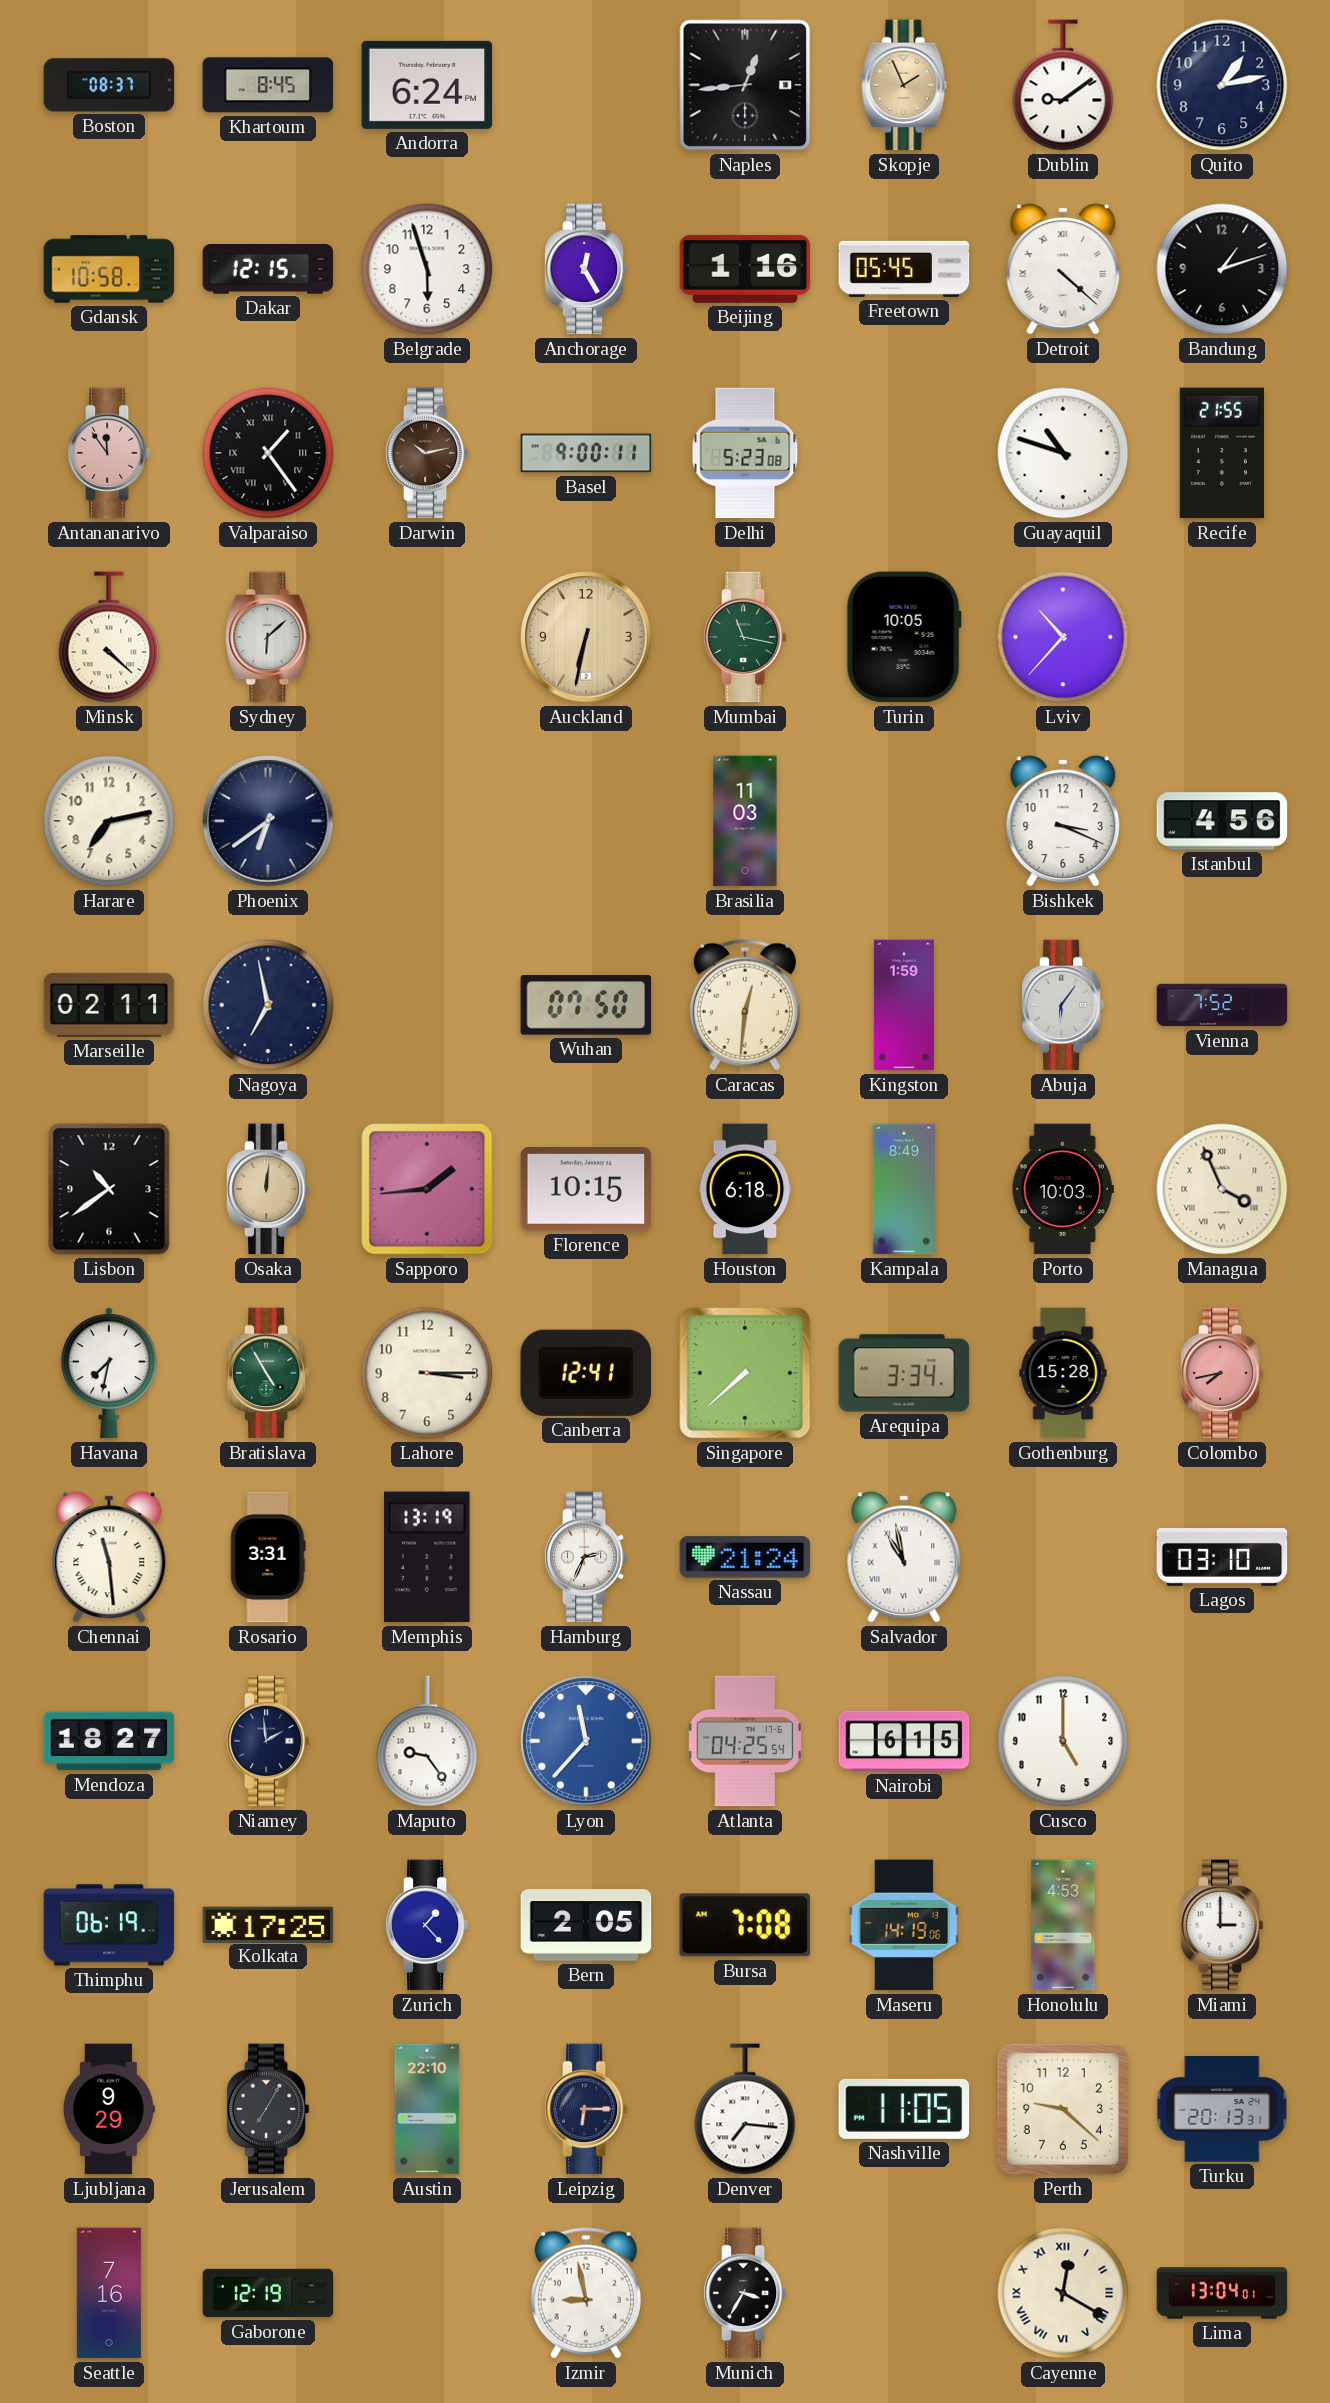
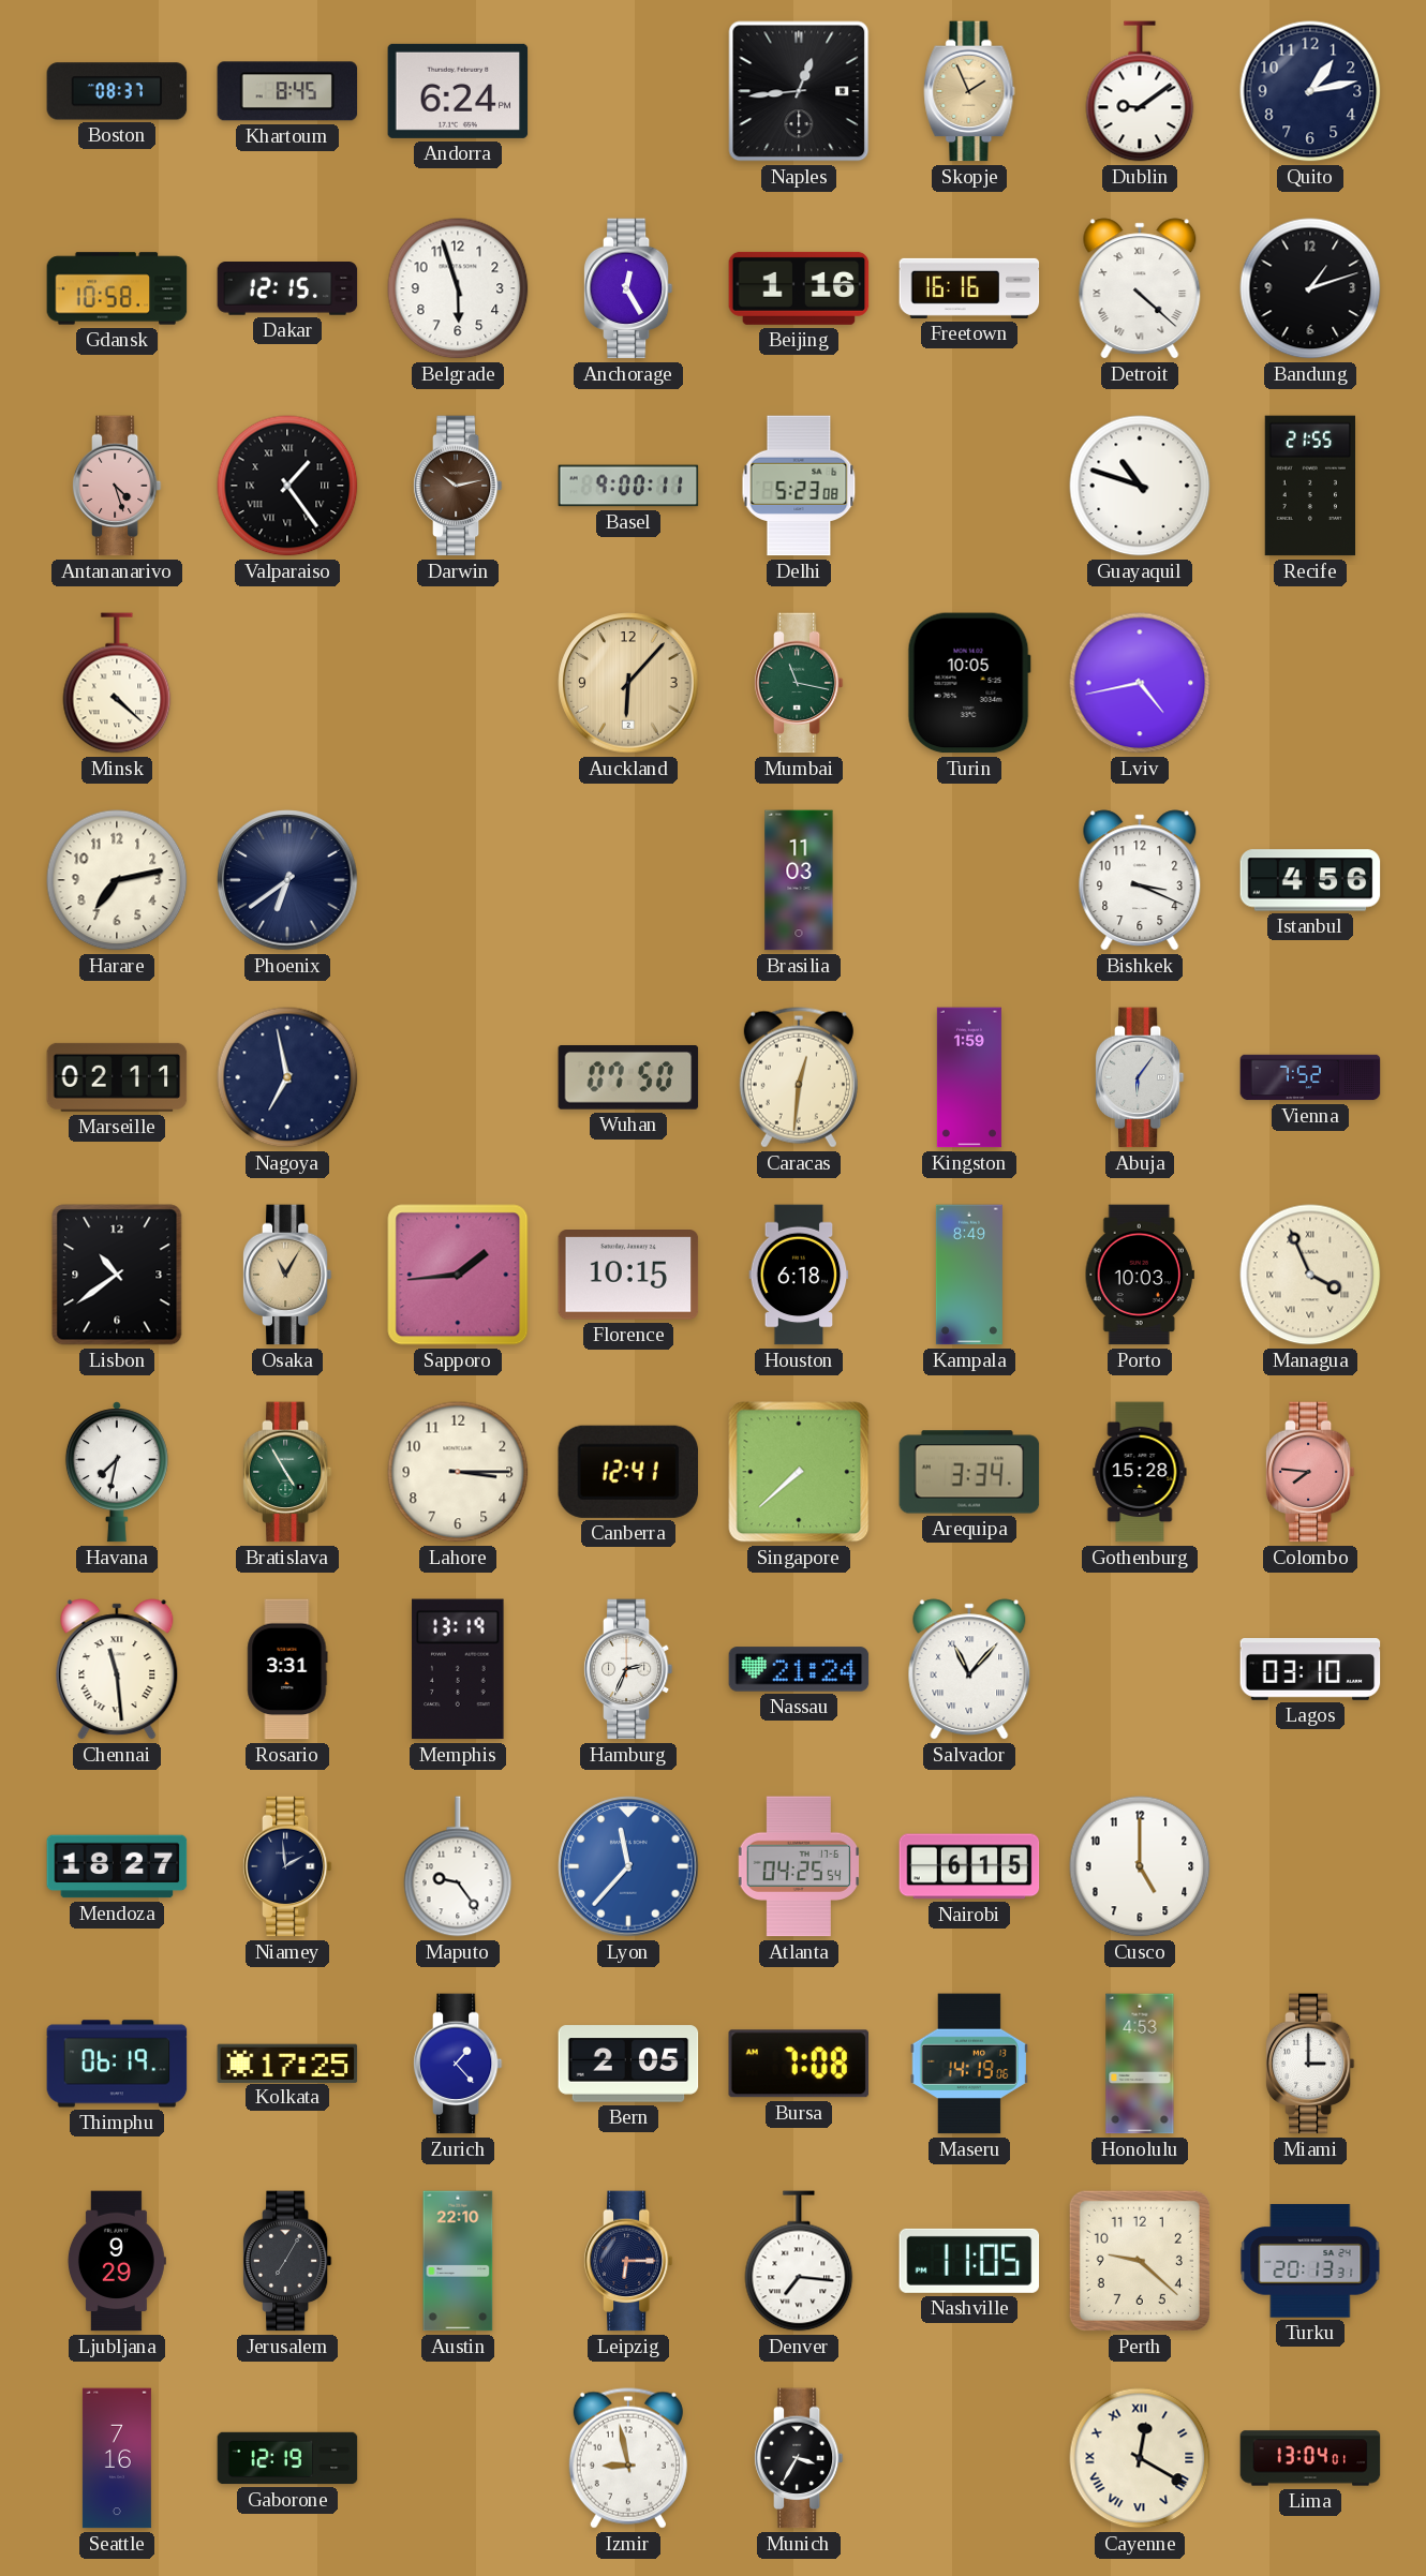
Freetown: 05:45 -> 16:16
Antananarivo: 11:54 -> 4:27
Sydney: 6:08 -> none
Auckland: 6:32 -> 6:07
Lviv: 10:37 -> 4:43
Osaka: 12:01 -> 11:05
Colombo: 7:43 -> 7:46
Salvador: 10:58 -> 11:07
